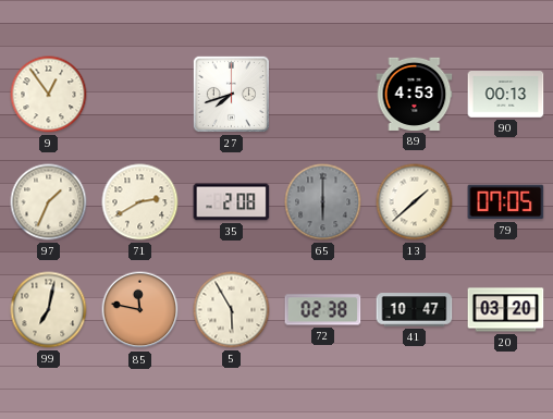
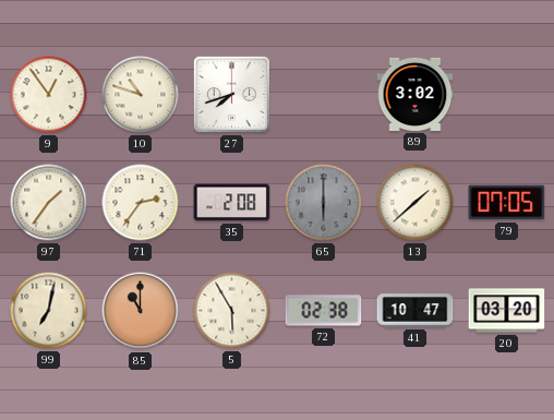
10: none -> 10:48
89: 4:53 -> 3:02
90: 00:13 -> none
97: 1:34 -> 1:36
71: 2:40 -> 2:36
85: 11:47 -> 11:00
